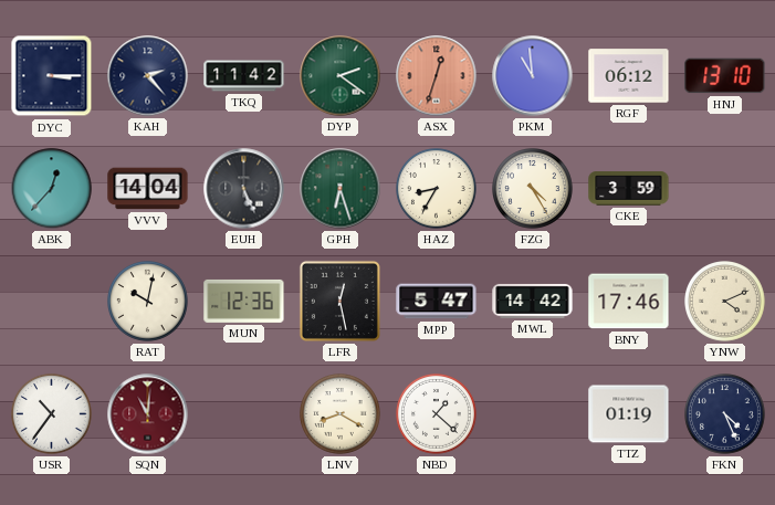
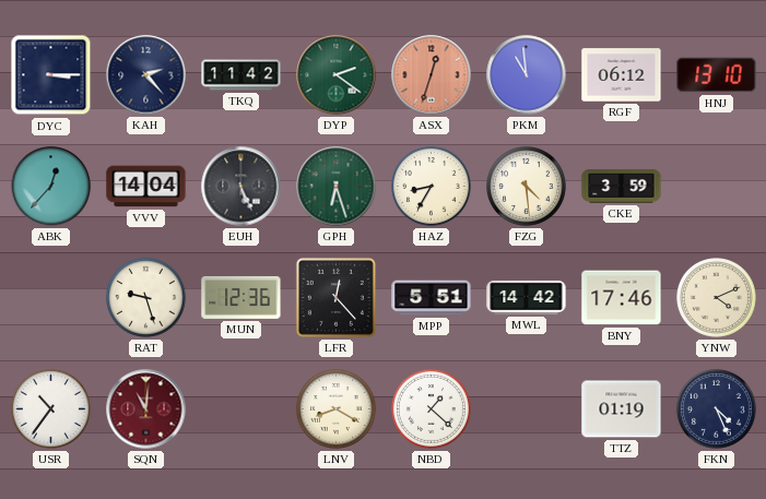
FZG: 4:25 -> 4:29
RAT: 10:02 -> 9:27
LFR: 12:28 -> 12:23
MPP: 5:47 -> 5:51
